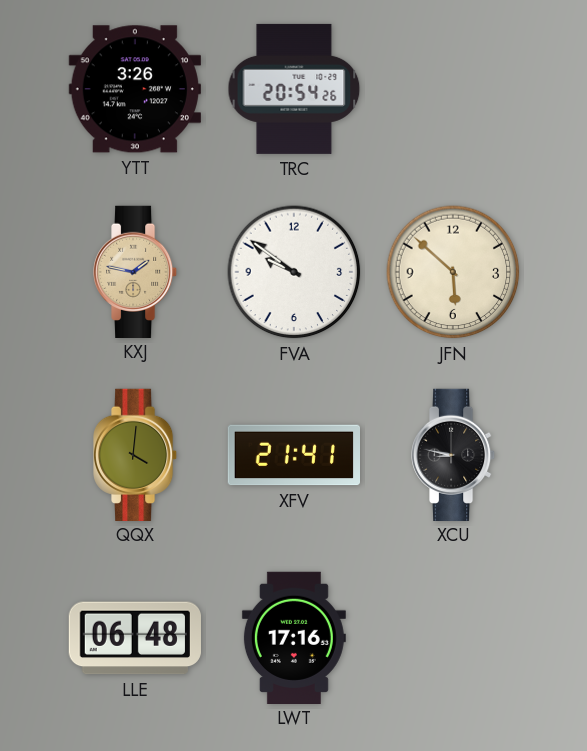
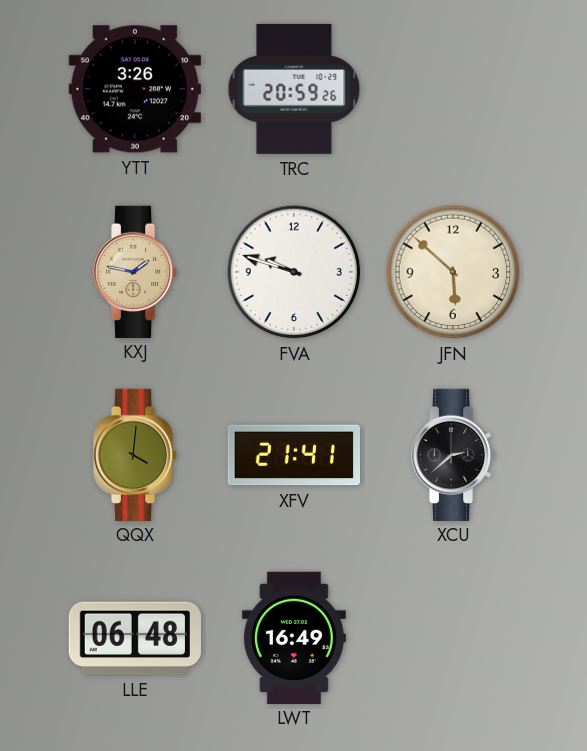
TRC: 20:54 -> 20:59
FVA: 9:51 -> 9:48
XCU: 8:47 -> 2:38
LWT: 17:16 -> 16:49
